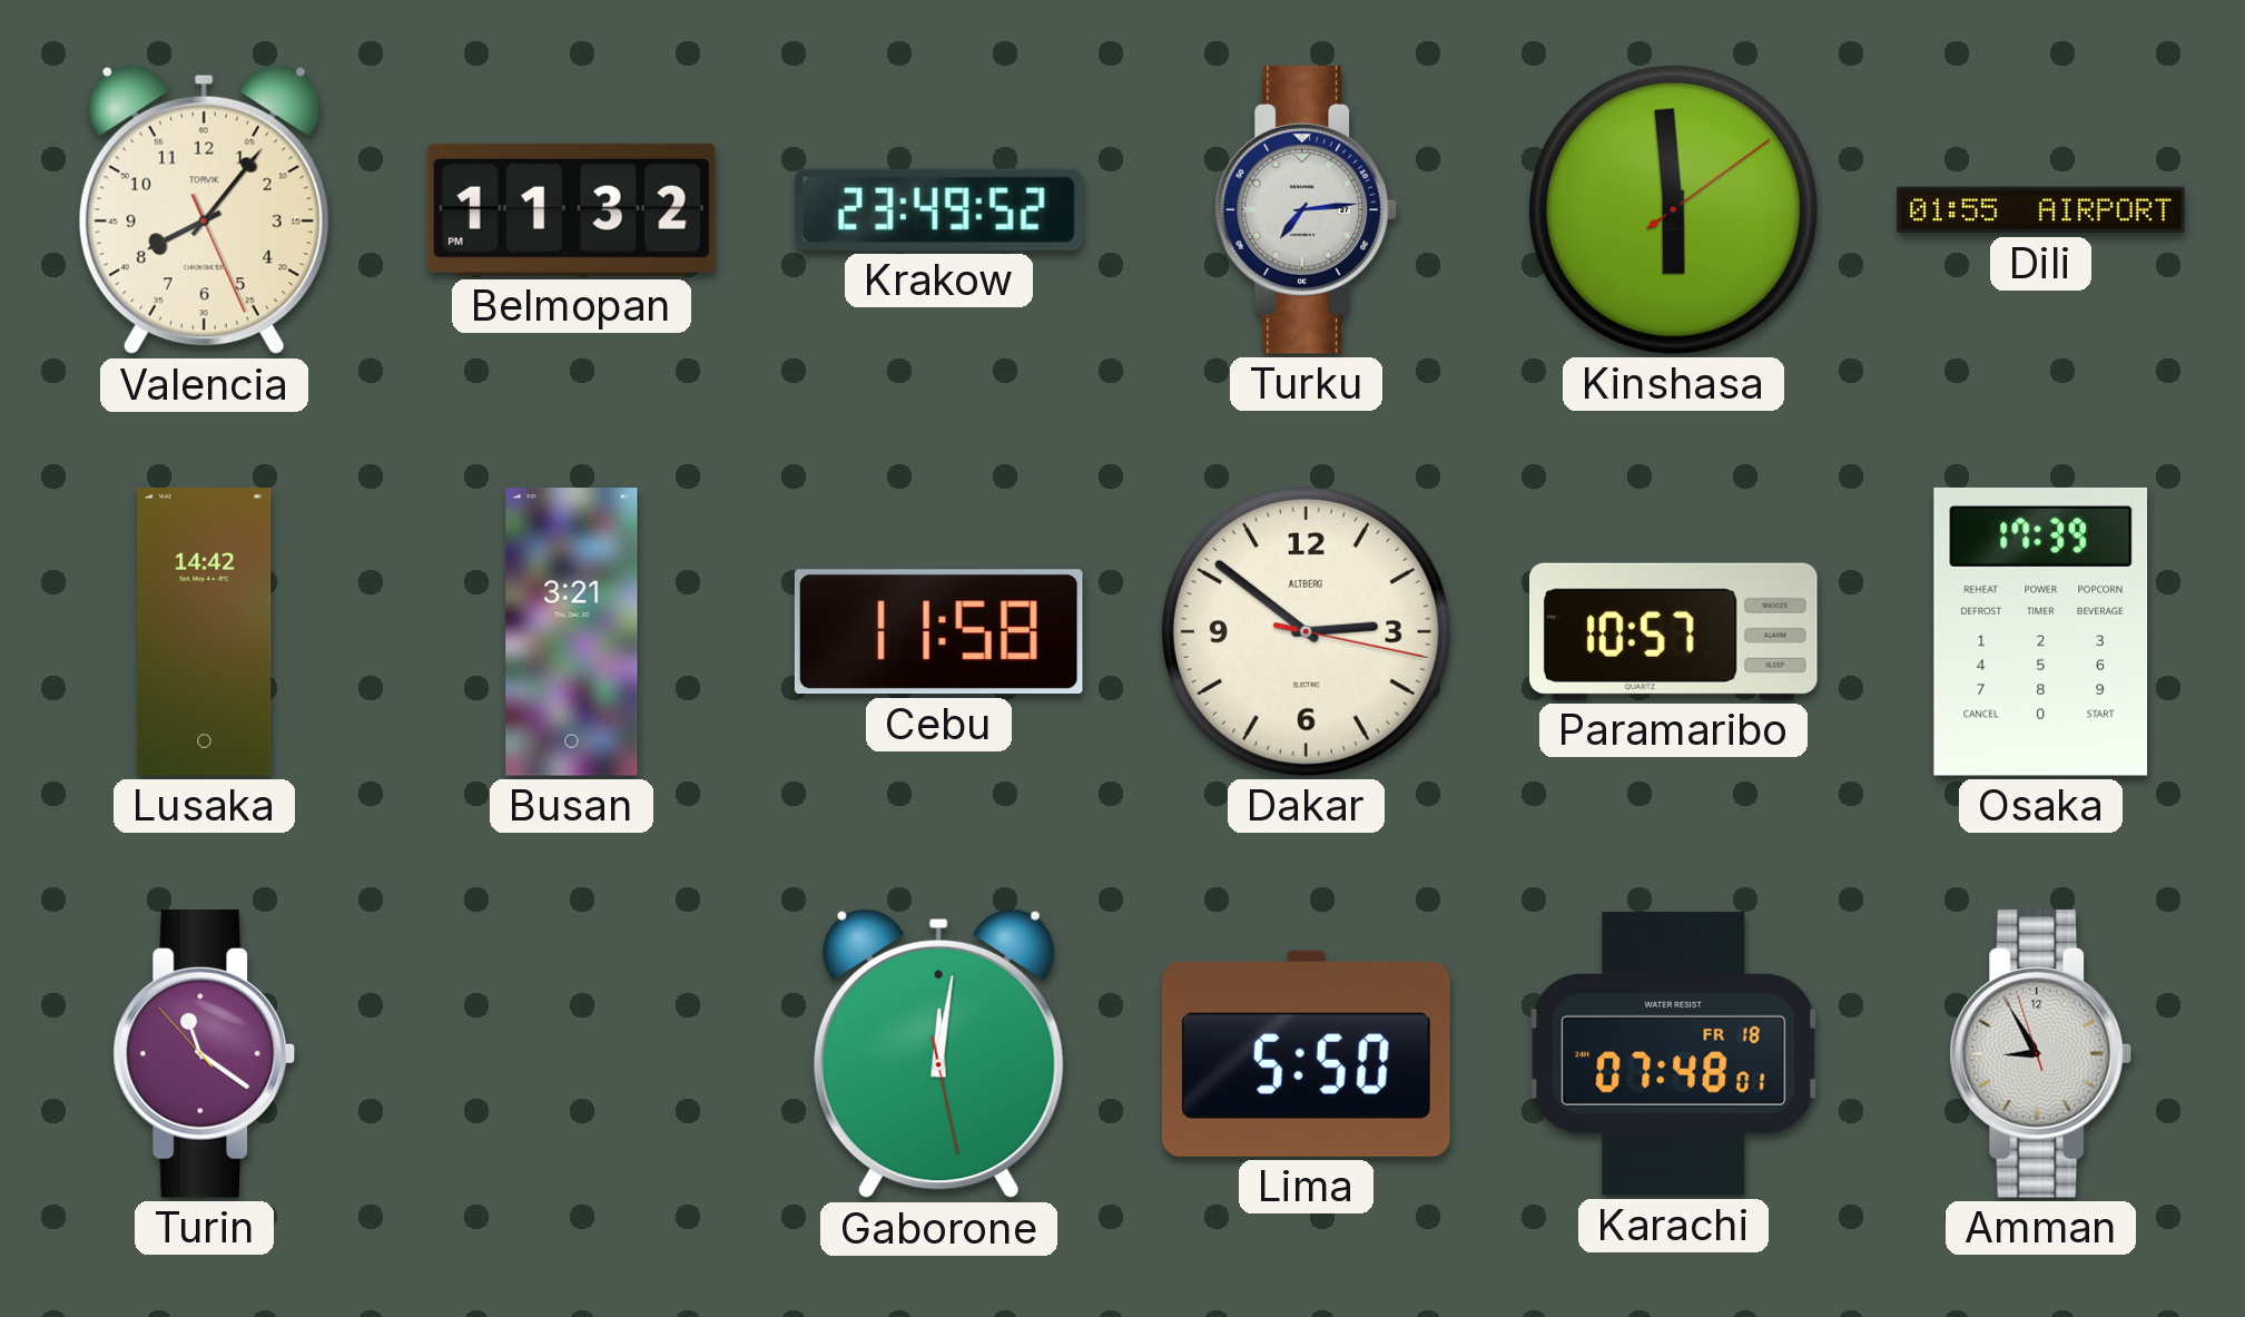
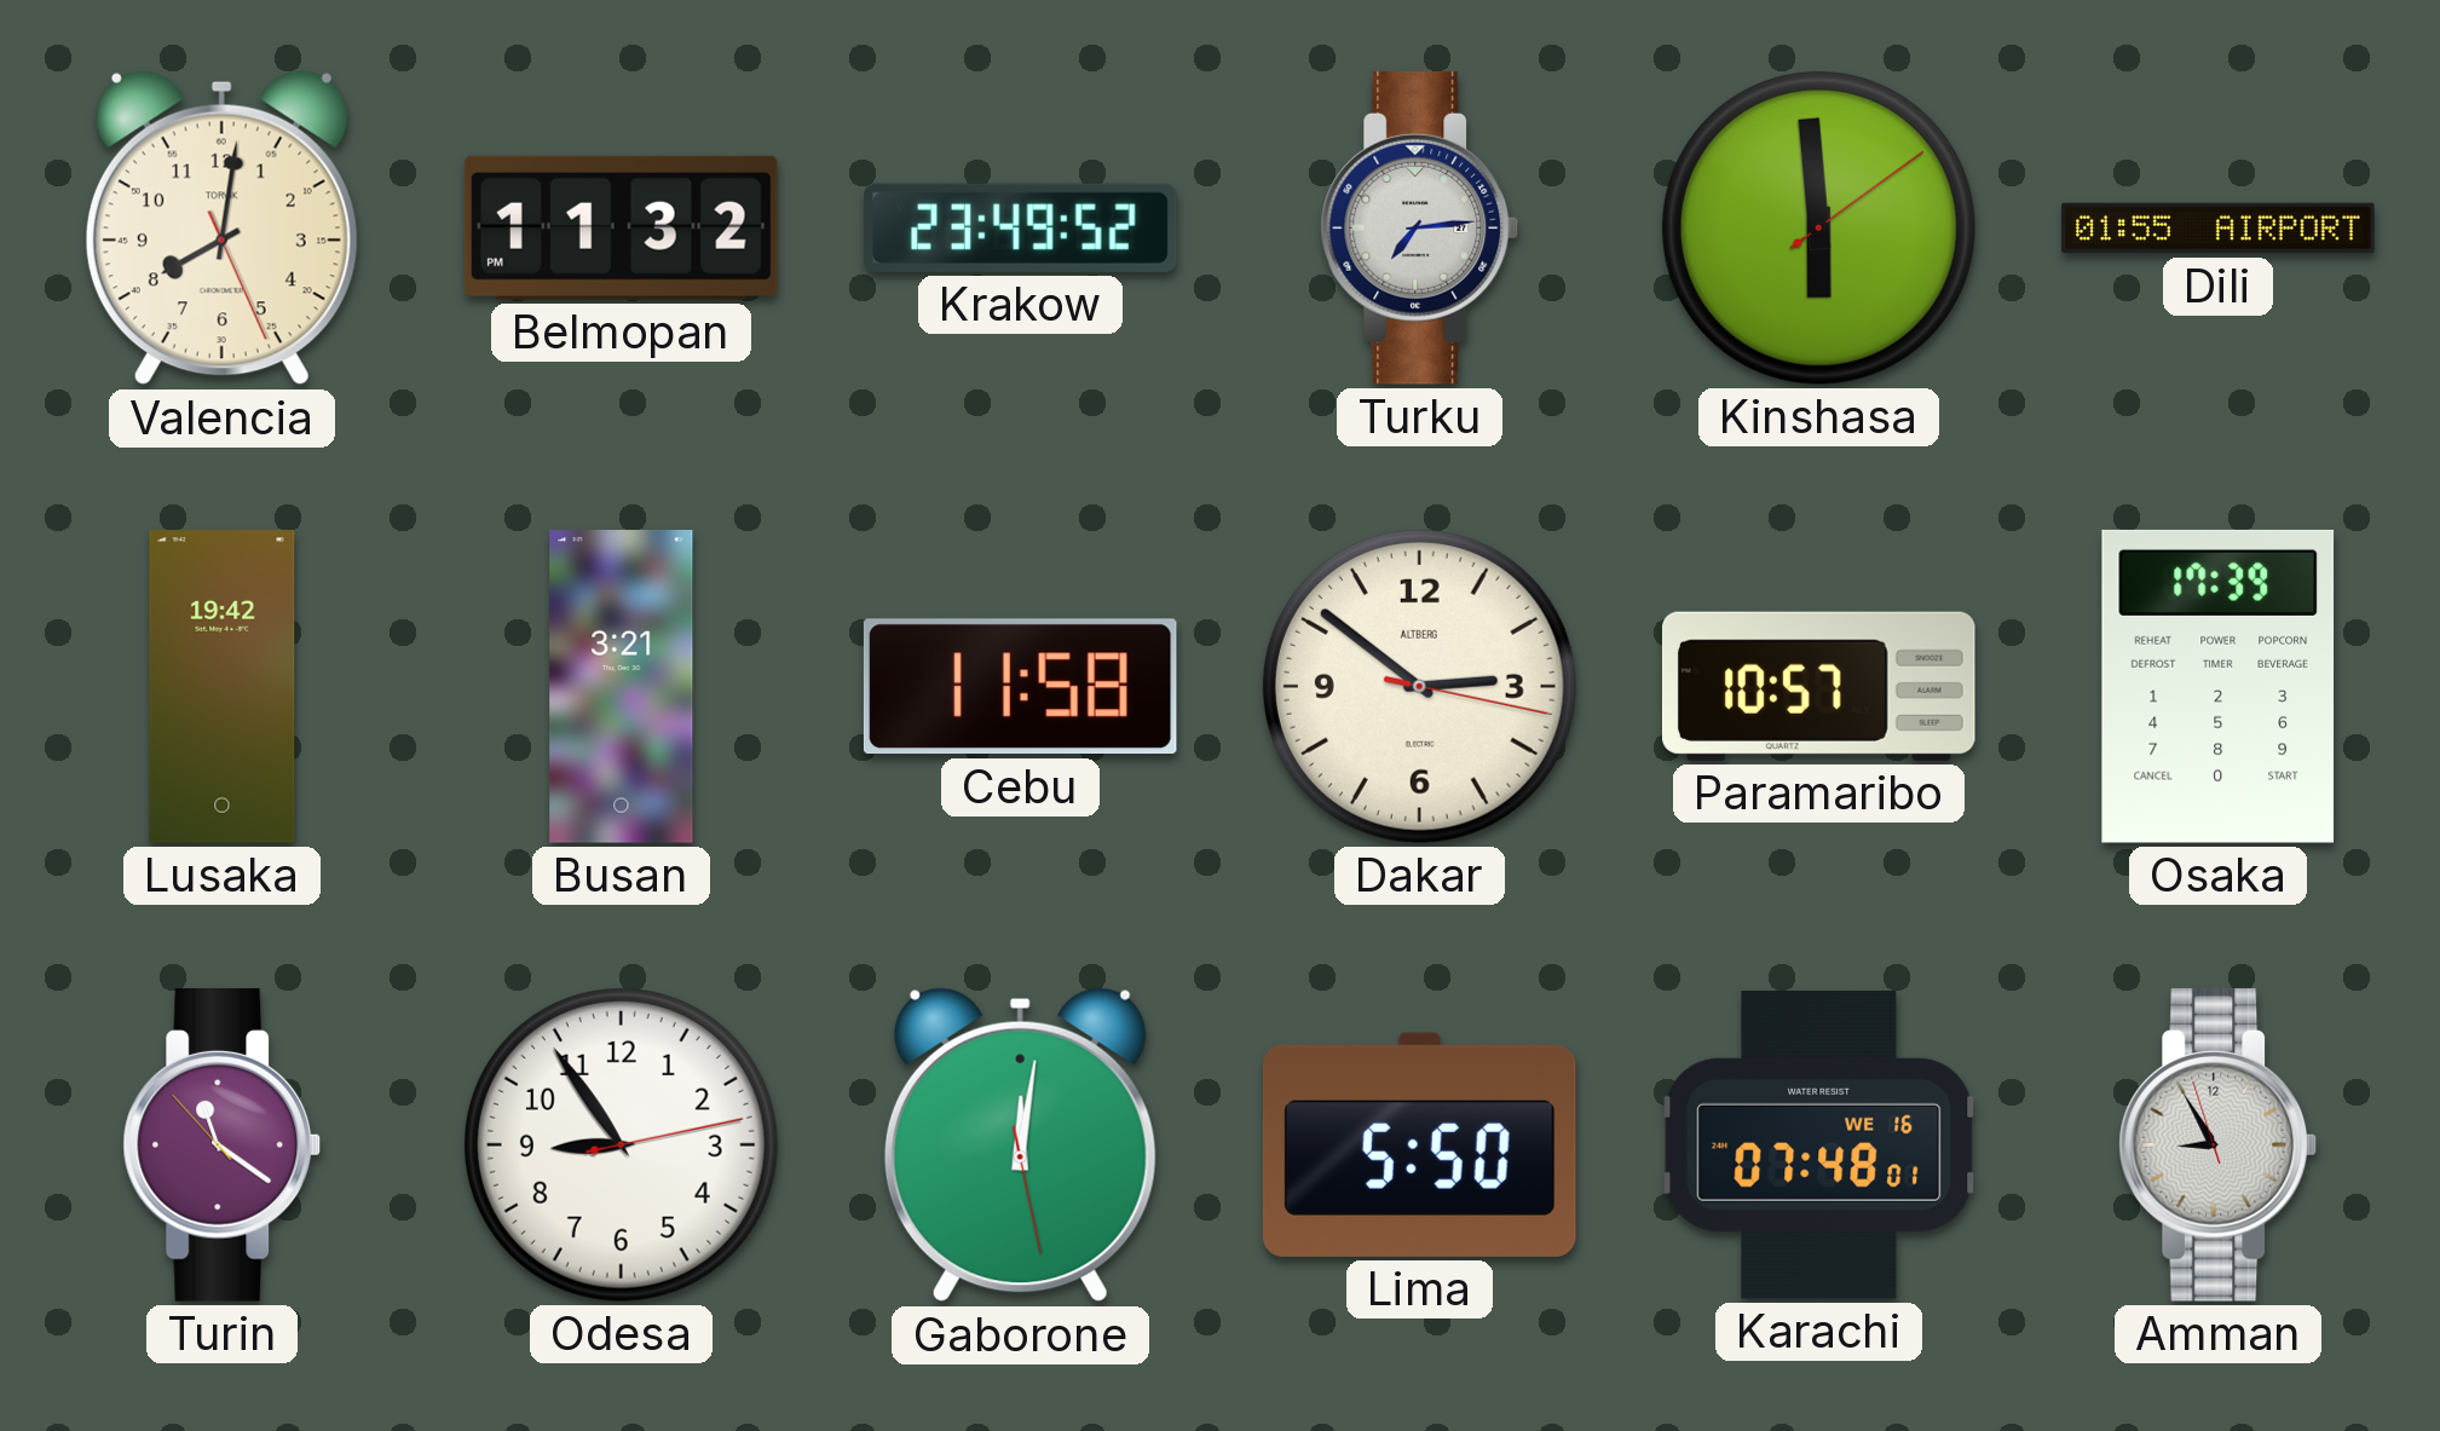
Valencia: 8:06 -> 8:01
Lusaka: 14:42 -> 19:42
Odesa: none -> 8:54
Karachi date: FR 18 -> WE 16
